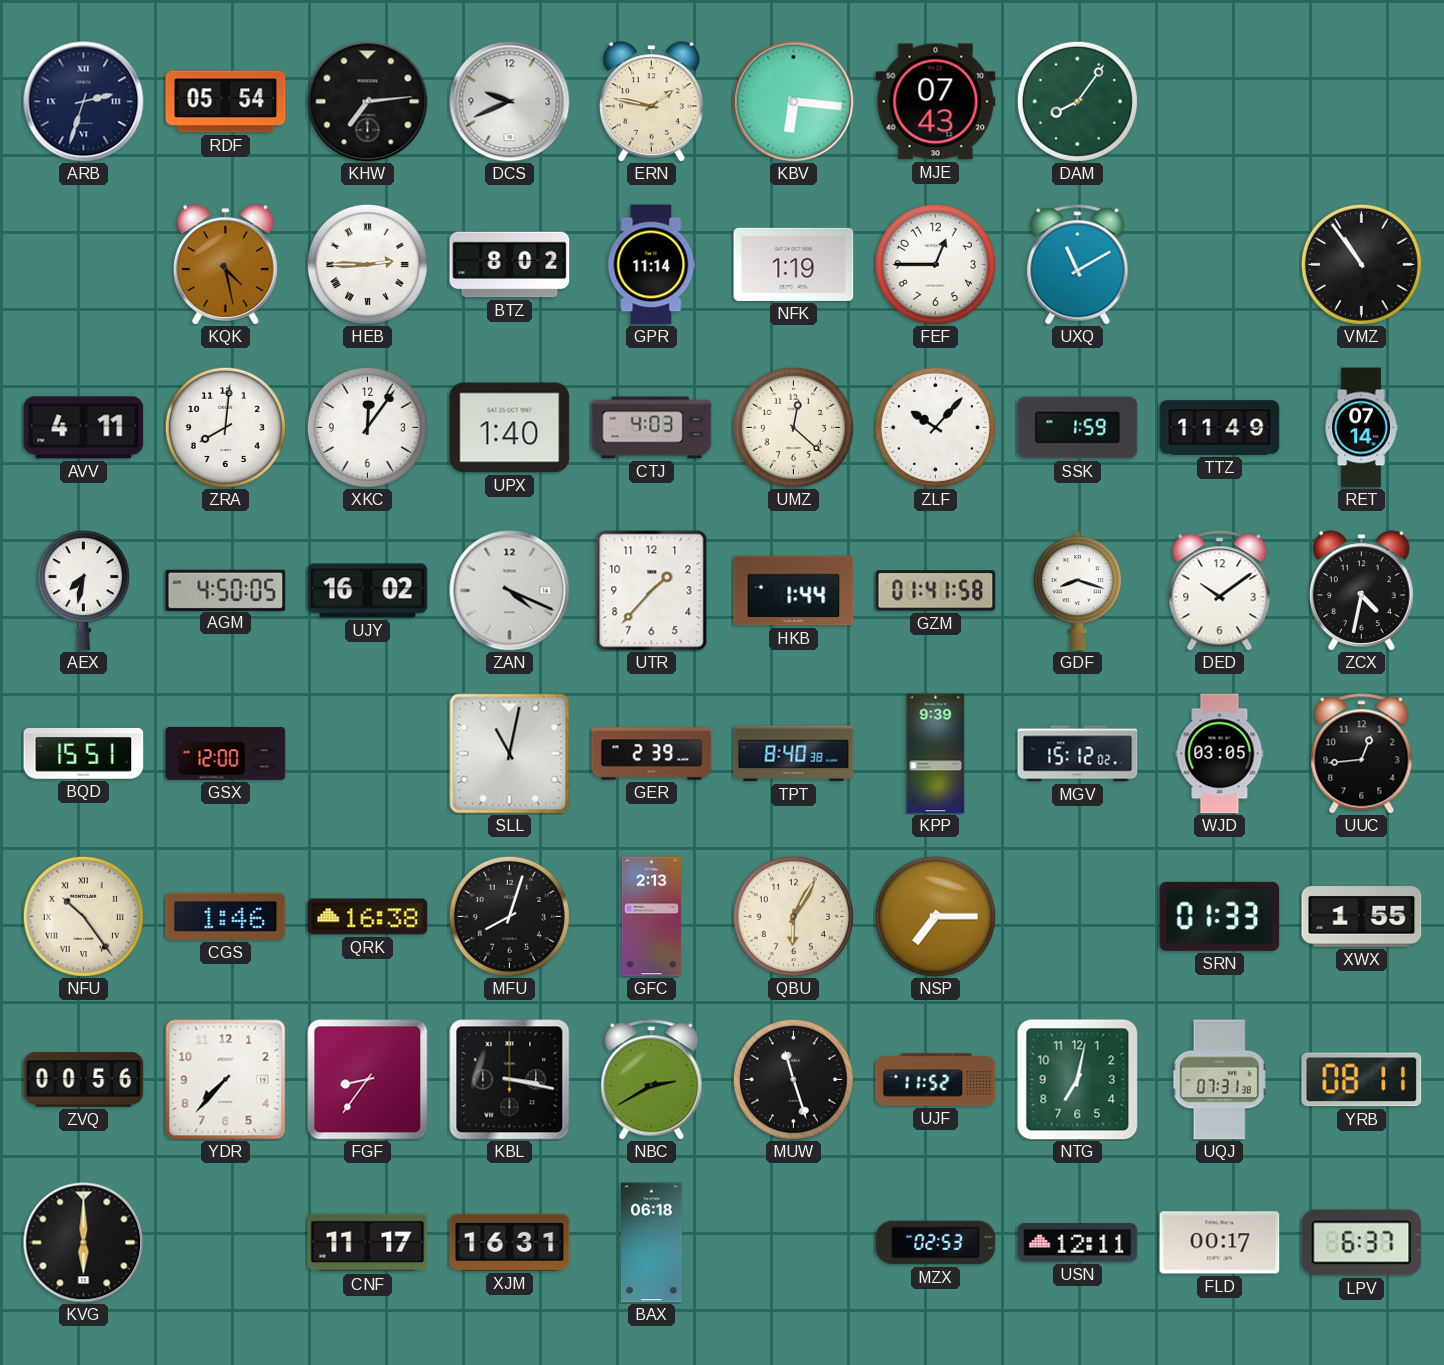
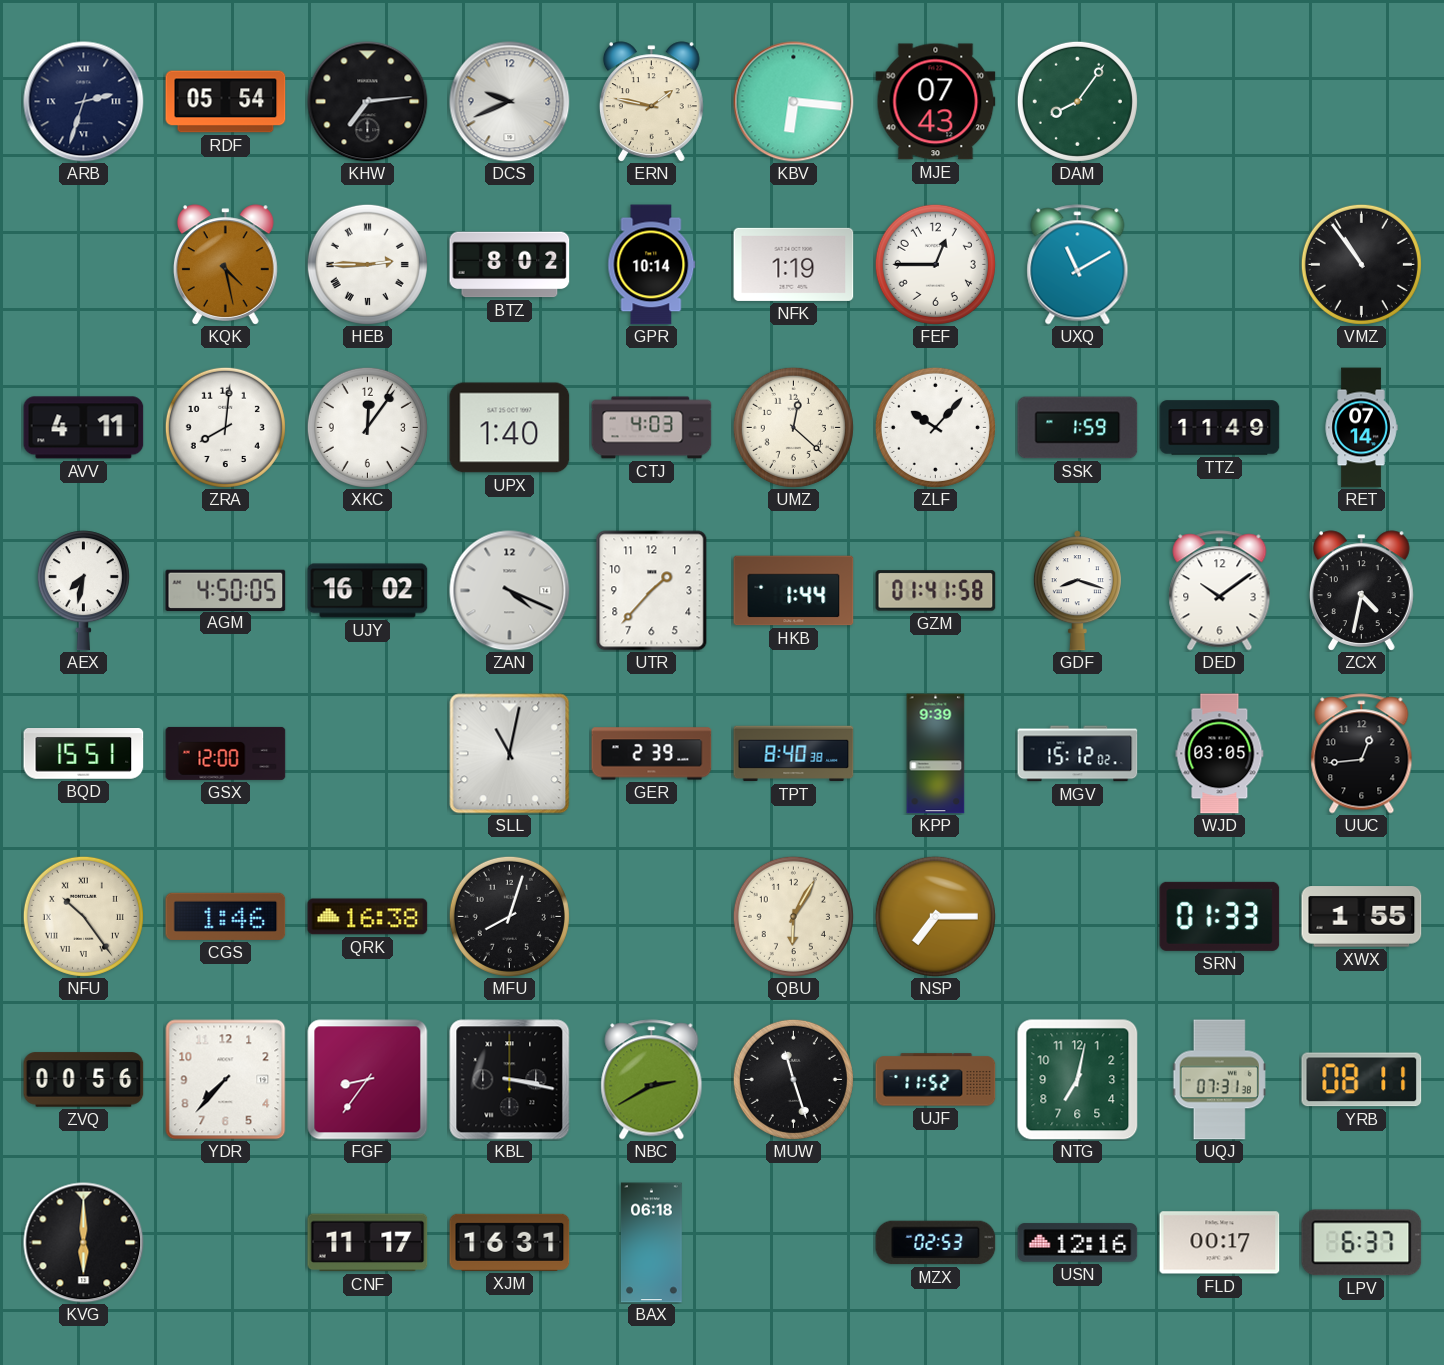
GPR: 11:14 -> 10:14
GFC: 2:13 -> none
USN: 12:11 -> 12:16
